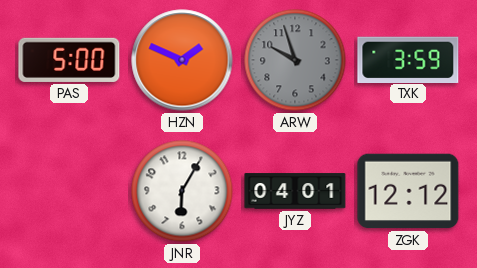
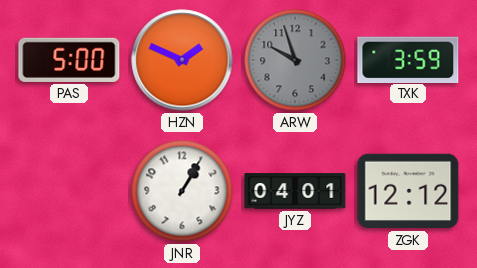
JNR: 6:05 -> 1:05
